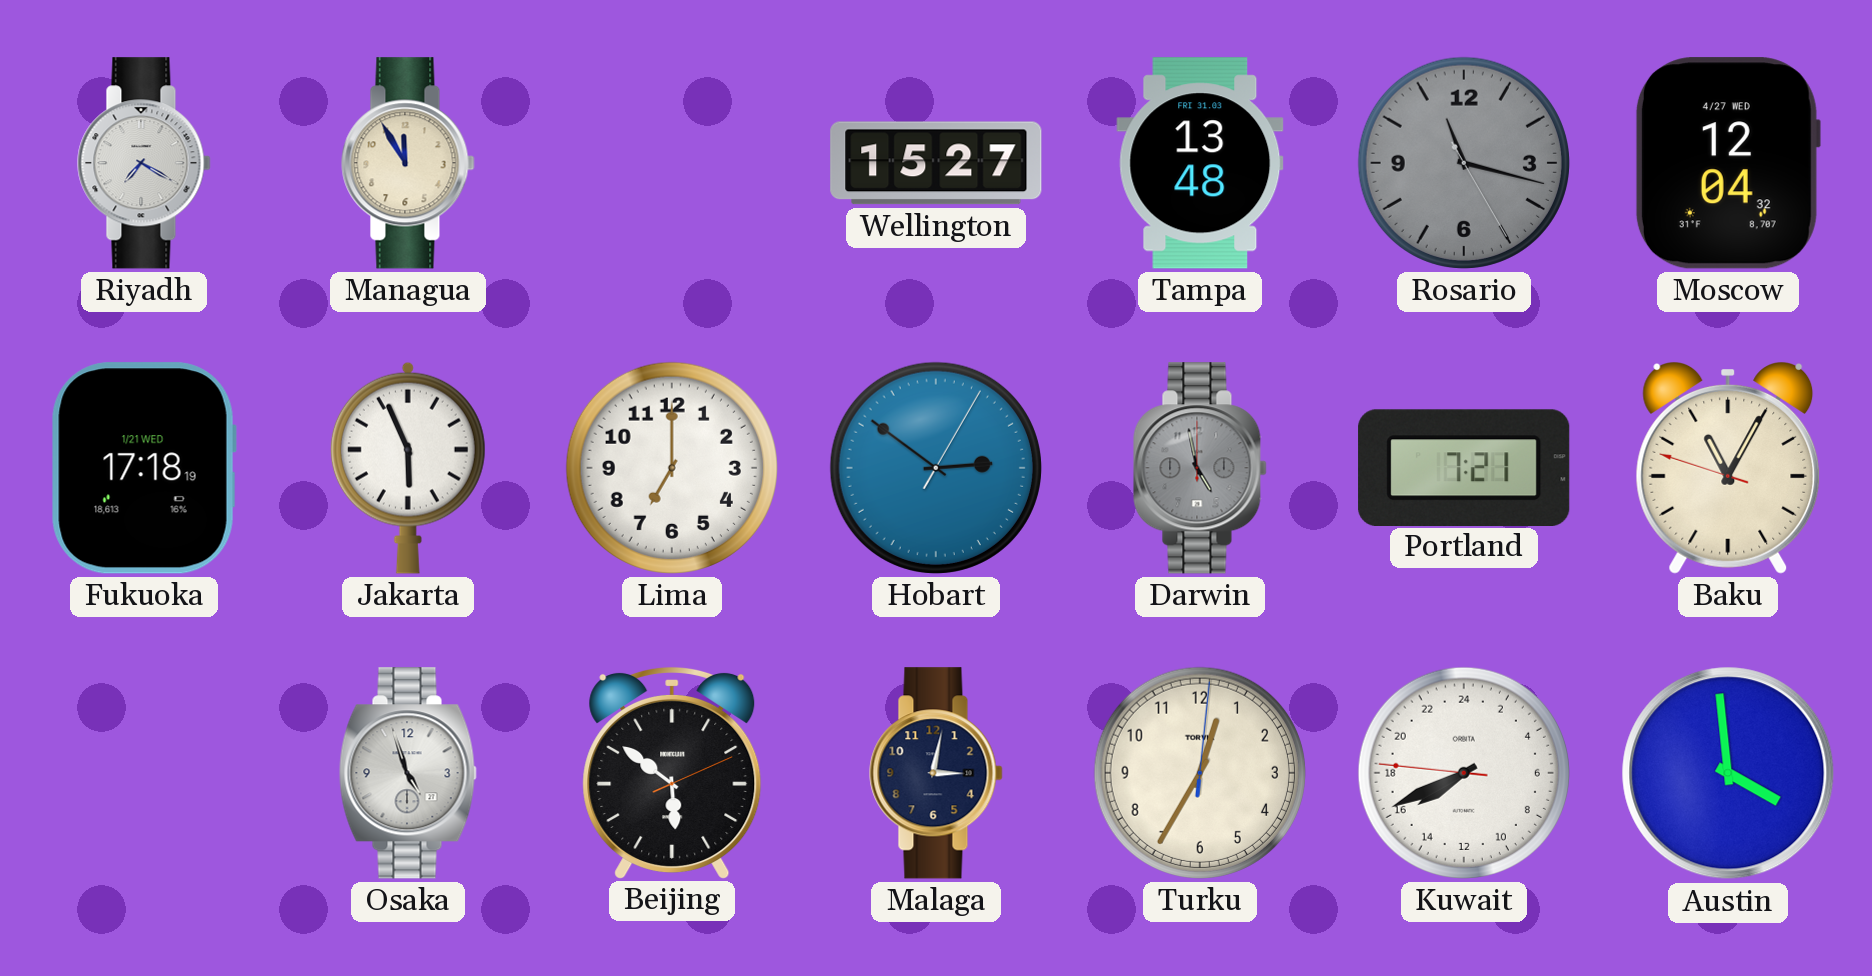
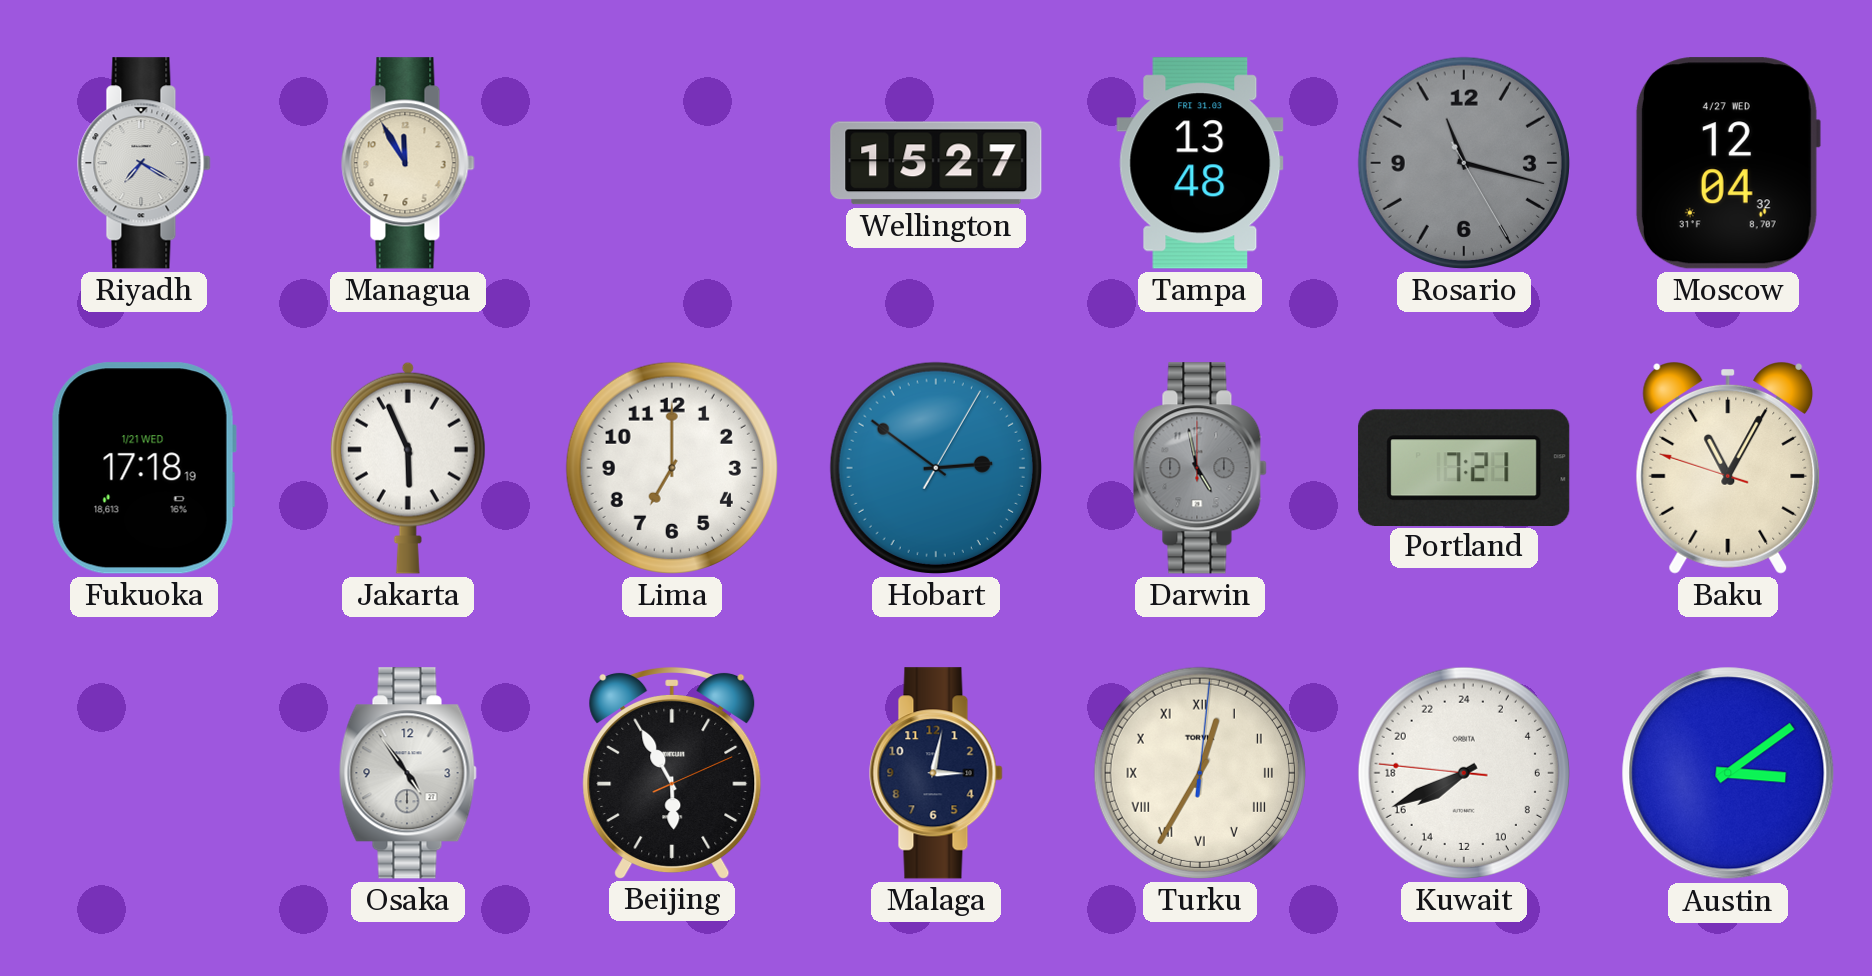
Osaka: 4:57 -> 4:54
Beijing: 5:51 -> 5:55
Turku numerals: Arabic -> Roman
Austin: 3:59 -> 3:09
